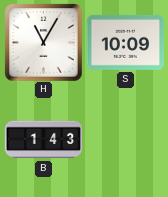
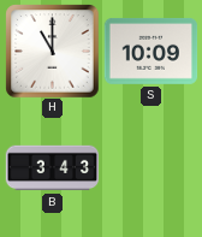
H: 11:05 -> 11:00
B: 1:43 -> 3:43
